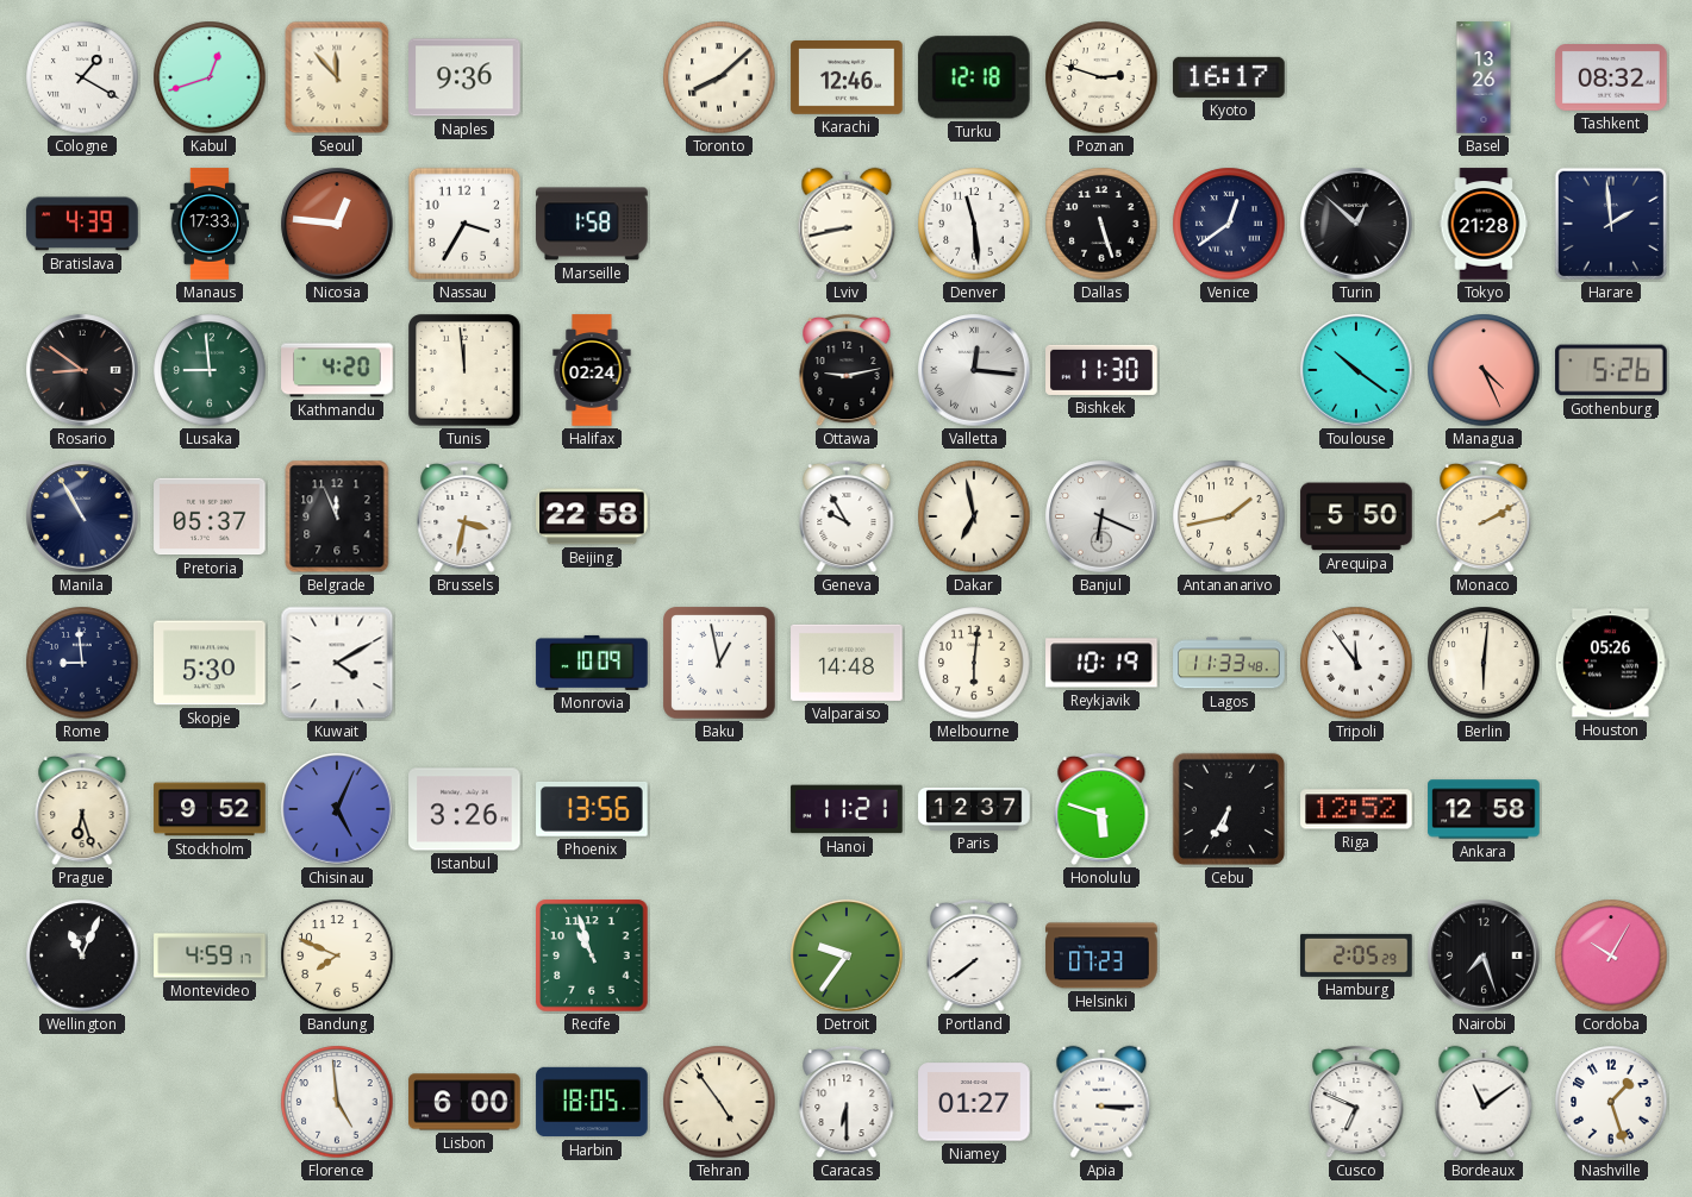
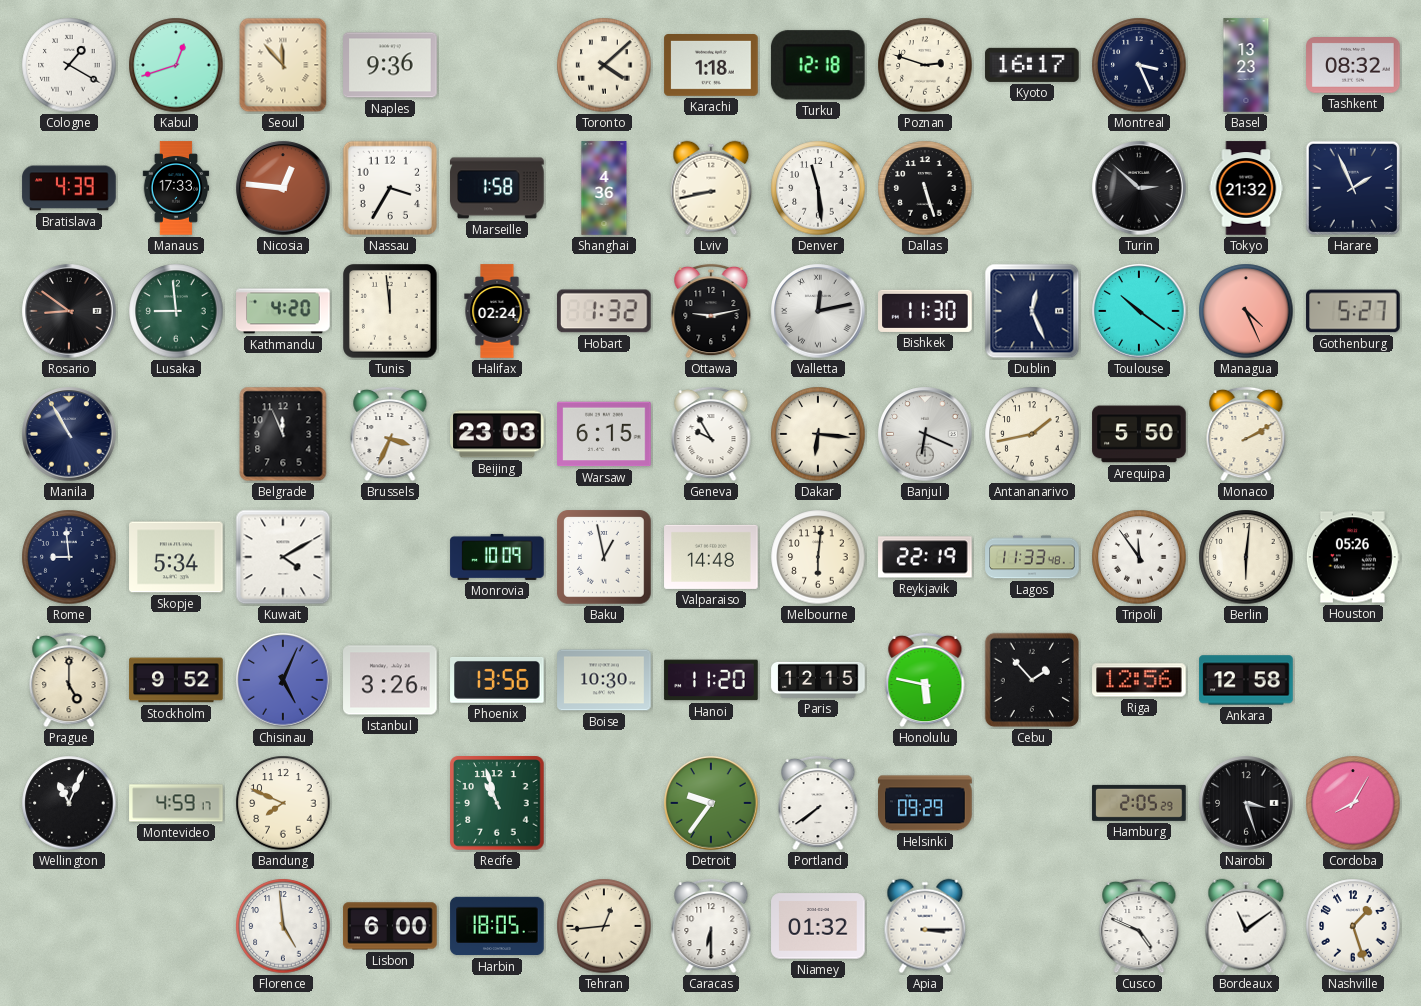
Toronto: 8:08 -> 4:08
Karachi: 12:46 -> 1:18
Montreal: none -> 3:26
Basel: 13:26 -> 13:23
Shanghai: none -> 4:36
Venice: 12:39 -> none
Turin: 12:52 -> 2:52
Tokyo: 21:28 -> 21:32
Harare: 1:59 -> 1:56
Hobart: none -> 1:32
Valletta: 12:16 -> 12:13
Dublin: none -> 12:26
Gothenburg: 5:26 -> 5:27
Pretoria: 05:37 -> none
Brussels: 3:32 -> 3:34
Beijing: 22:58 -> 23:03
Warsaw: none -> 6:15
Dakar: 6:58 -> 6:16
Skopje: 5:30 -> 5:34
Reykjavik: 10:19 -> 22:19
Prague: 6:27 -> 5:00
Boise: none -> 10:30
Hanoi: 11:21 -> 11:20
Paris: 12:37 -> 12:15
Honolulu: 5:48 -> 5:47
Cebu: 6:35 -> 1:53
Riga: 12:52 -> 12:56
Helsinki: 07:23 -> 09:29
Nairobi: 7:27 -> 3:27
Cordoba: 10:05 -> 8:05
Tehran: 4:54 -> 12:44
Niamey: 01:27 -> 01:32
Cusco: 6:49 -> 4:49
